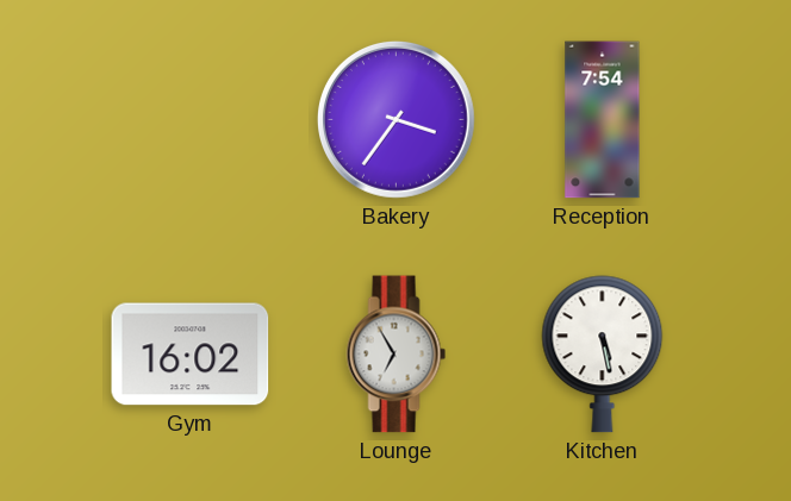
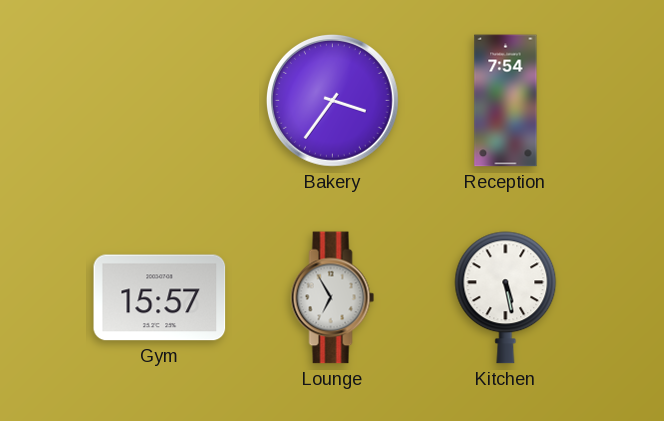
Gym: 16:02 -> 15:57
